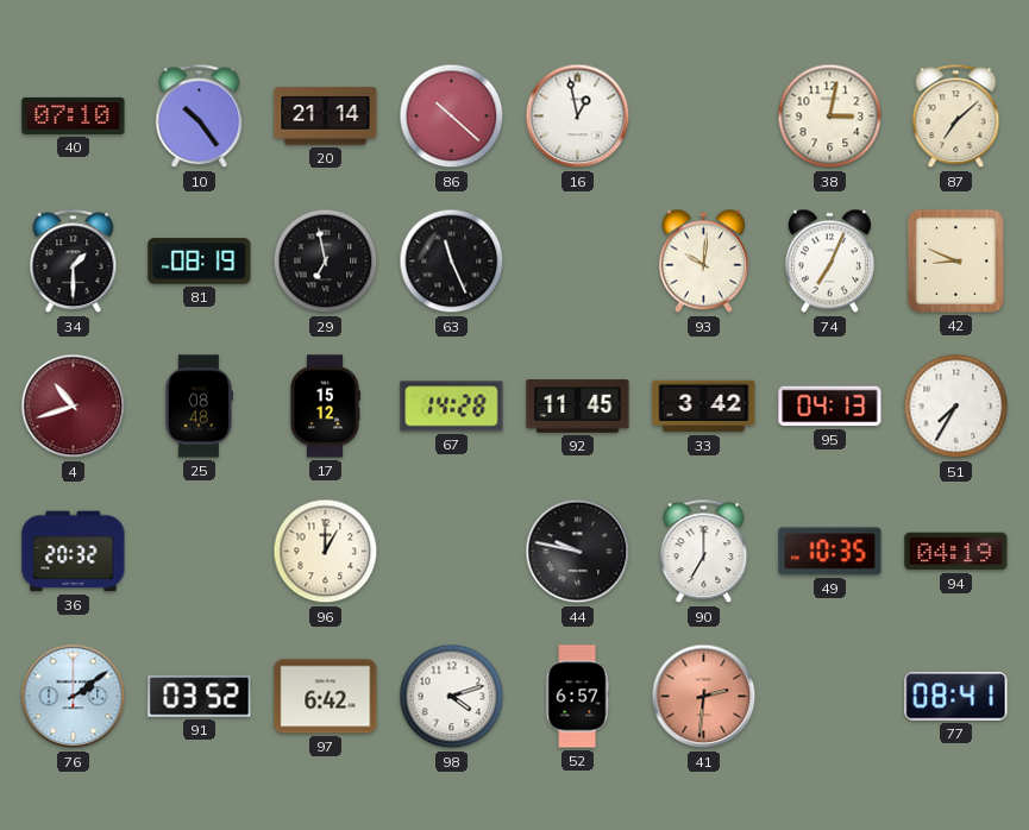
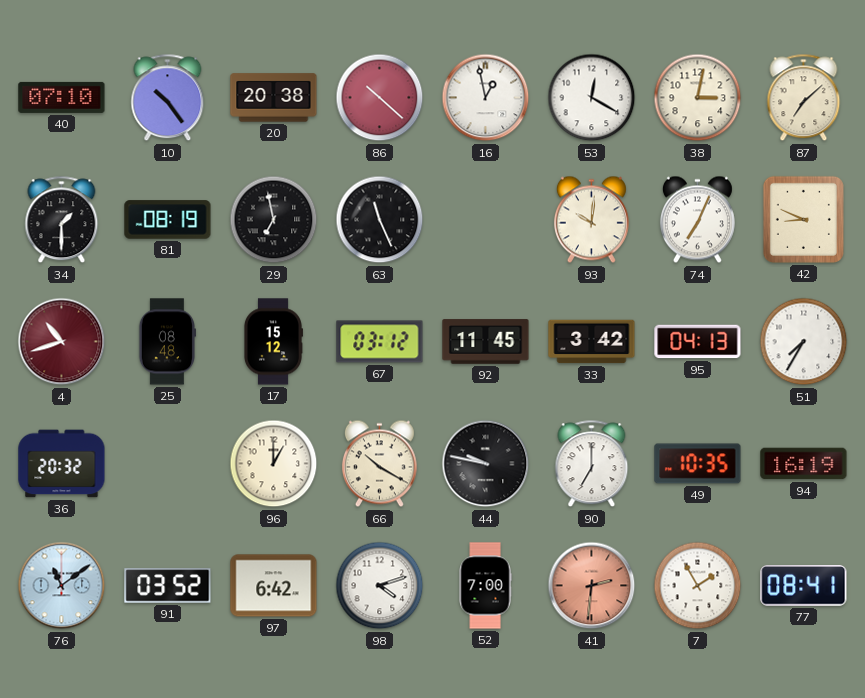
20: 21:14 -> 20:38
53: none -> 12:20
67: 14:28 -> 03:12
66: none -> 10:20
94: 04:19 -> 16:19
76: 2:09 -> 11:09
52: 6:57 -> 7:00
7: none -> 1:55
